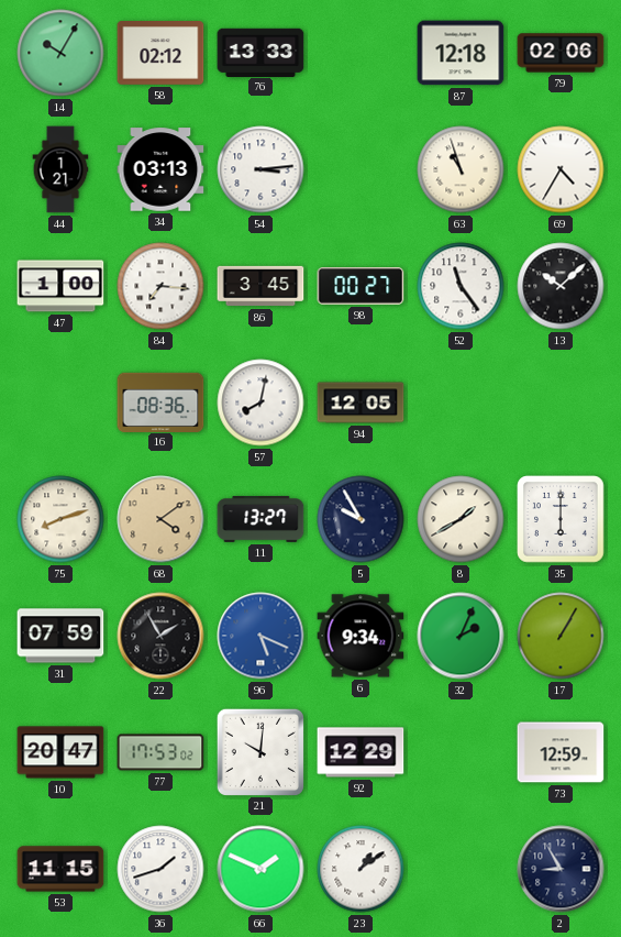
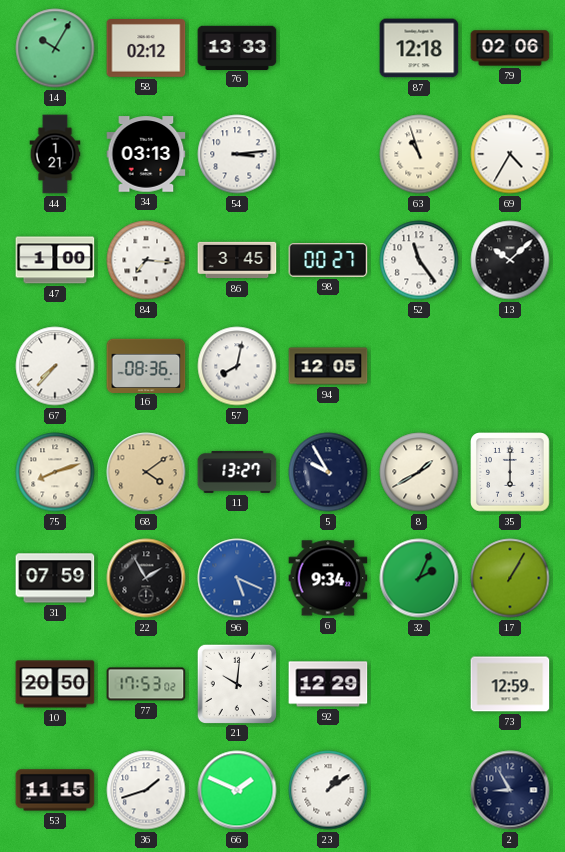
67: none -> 7:37
10: 20:47 -> 20:50
